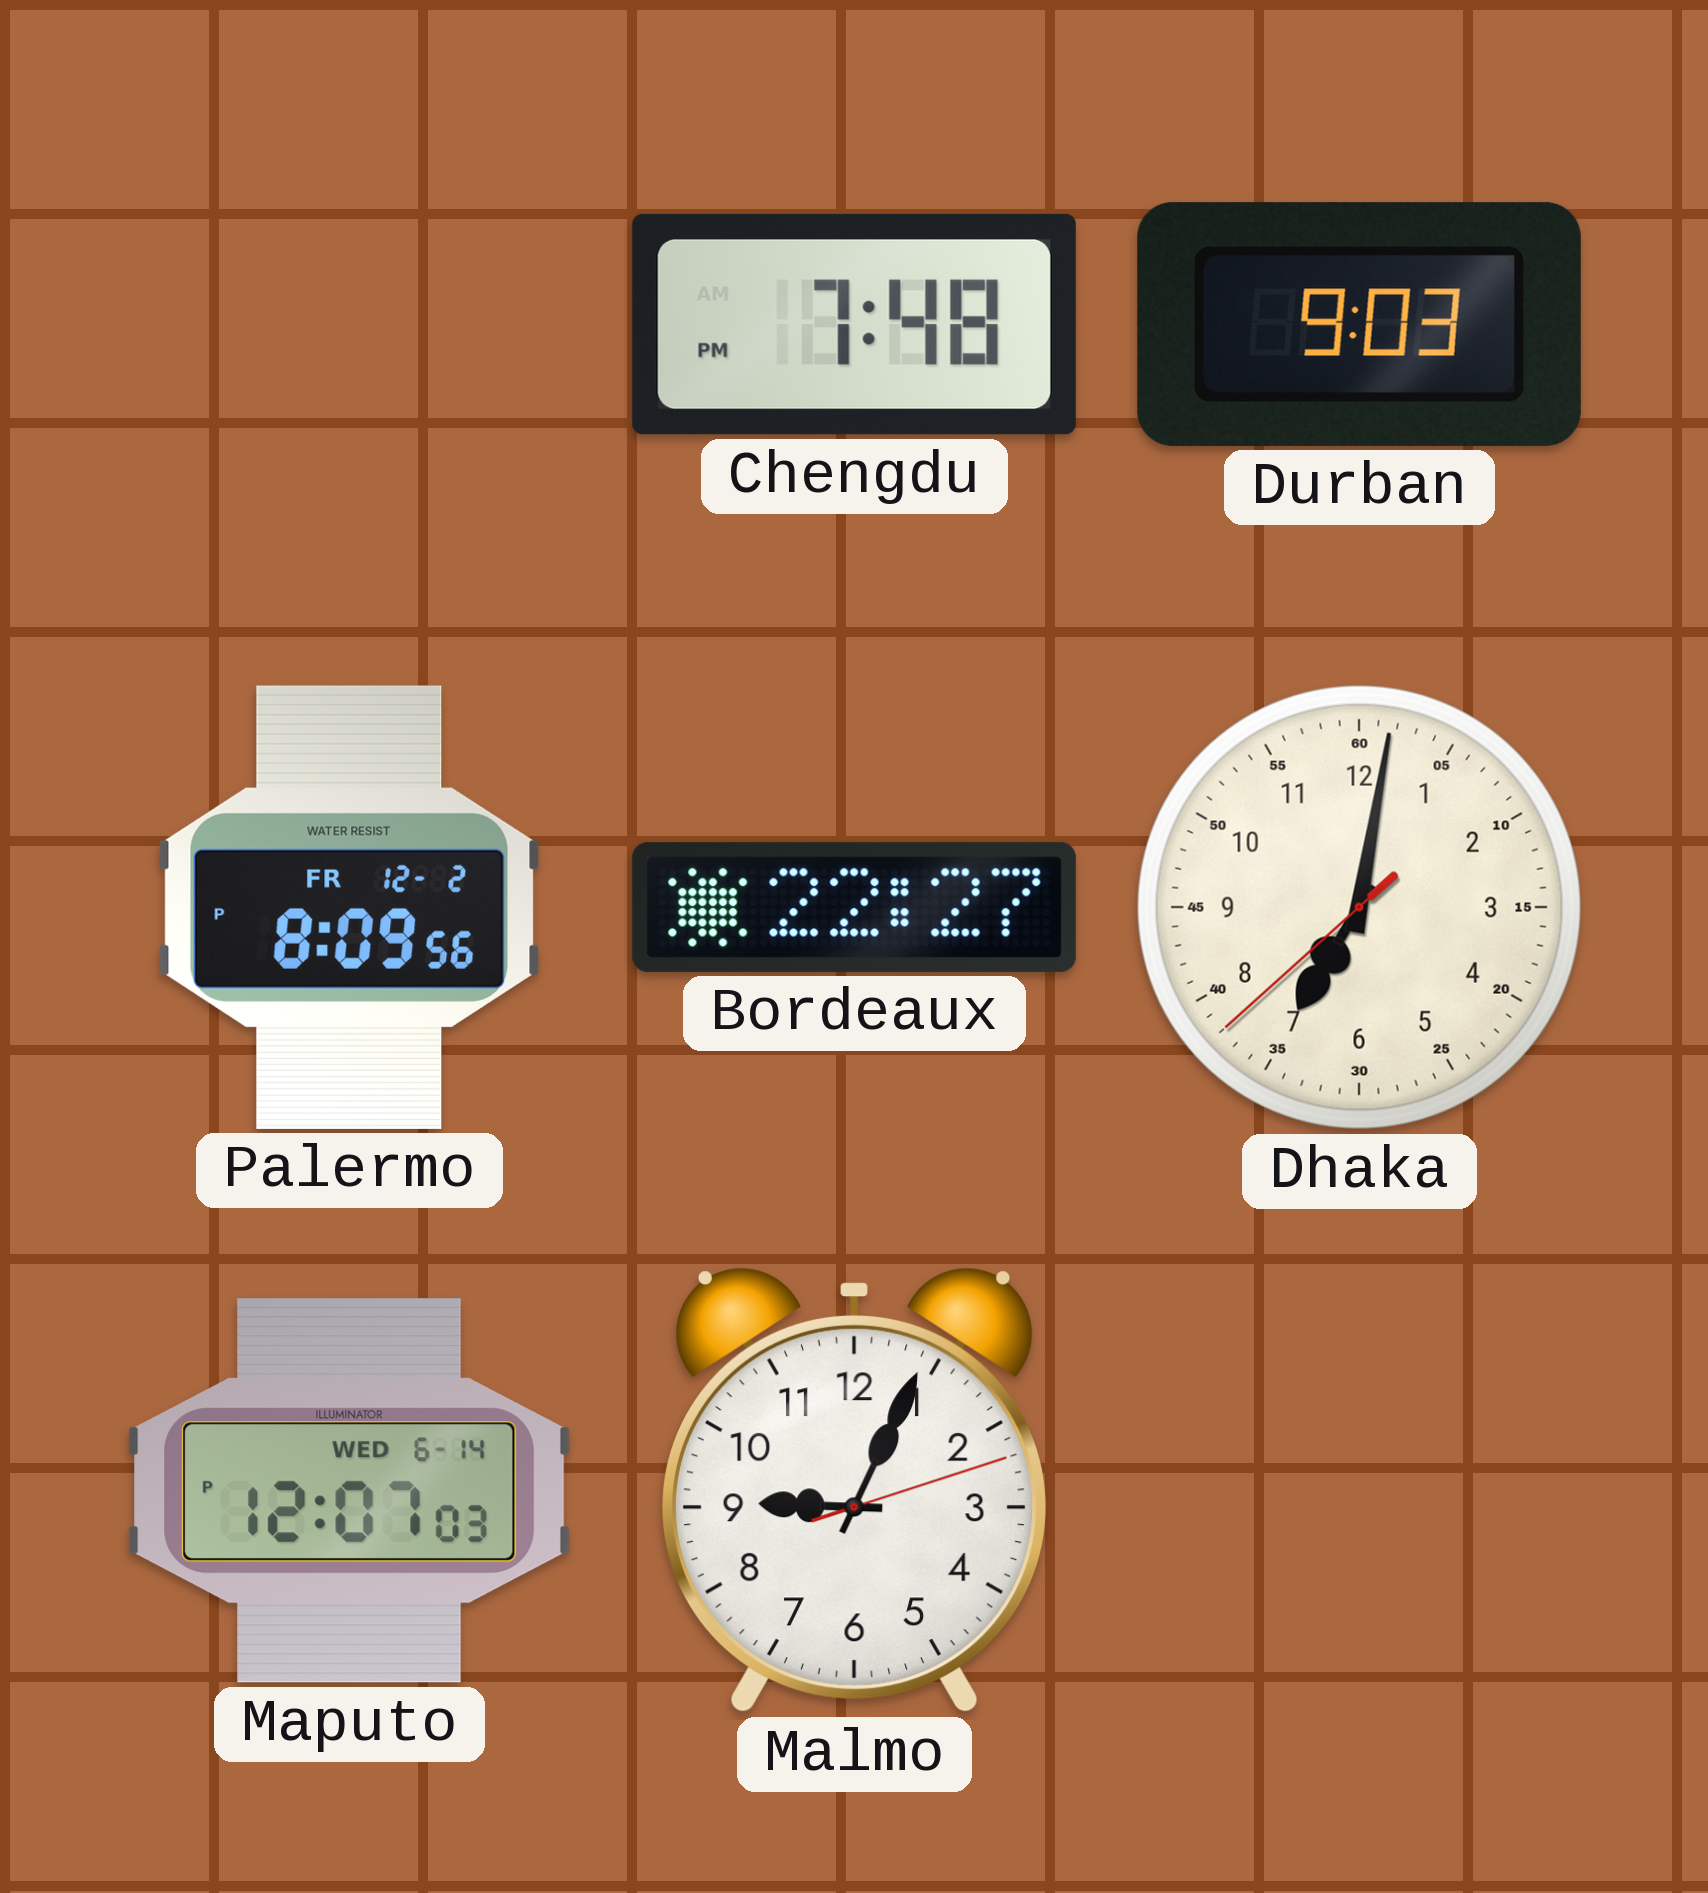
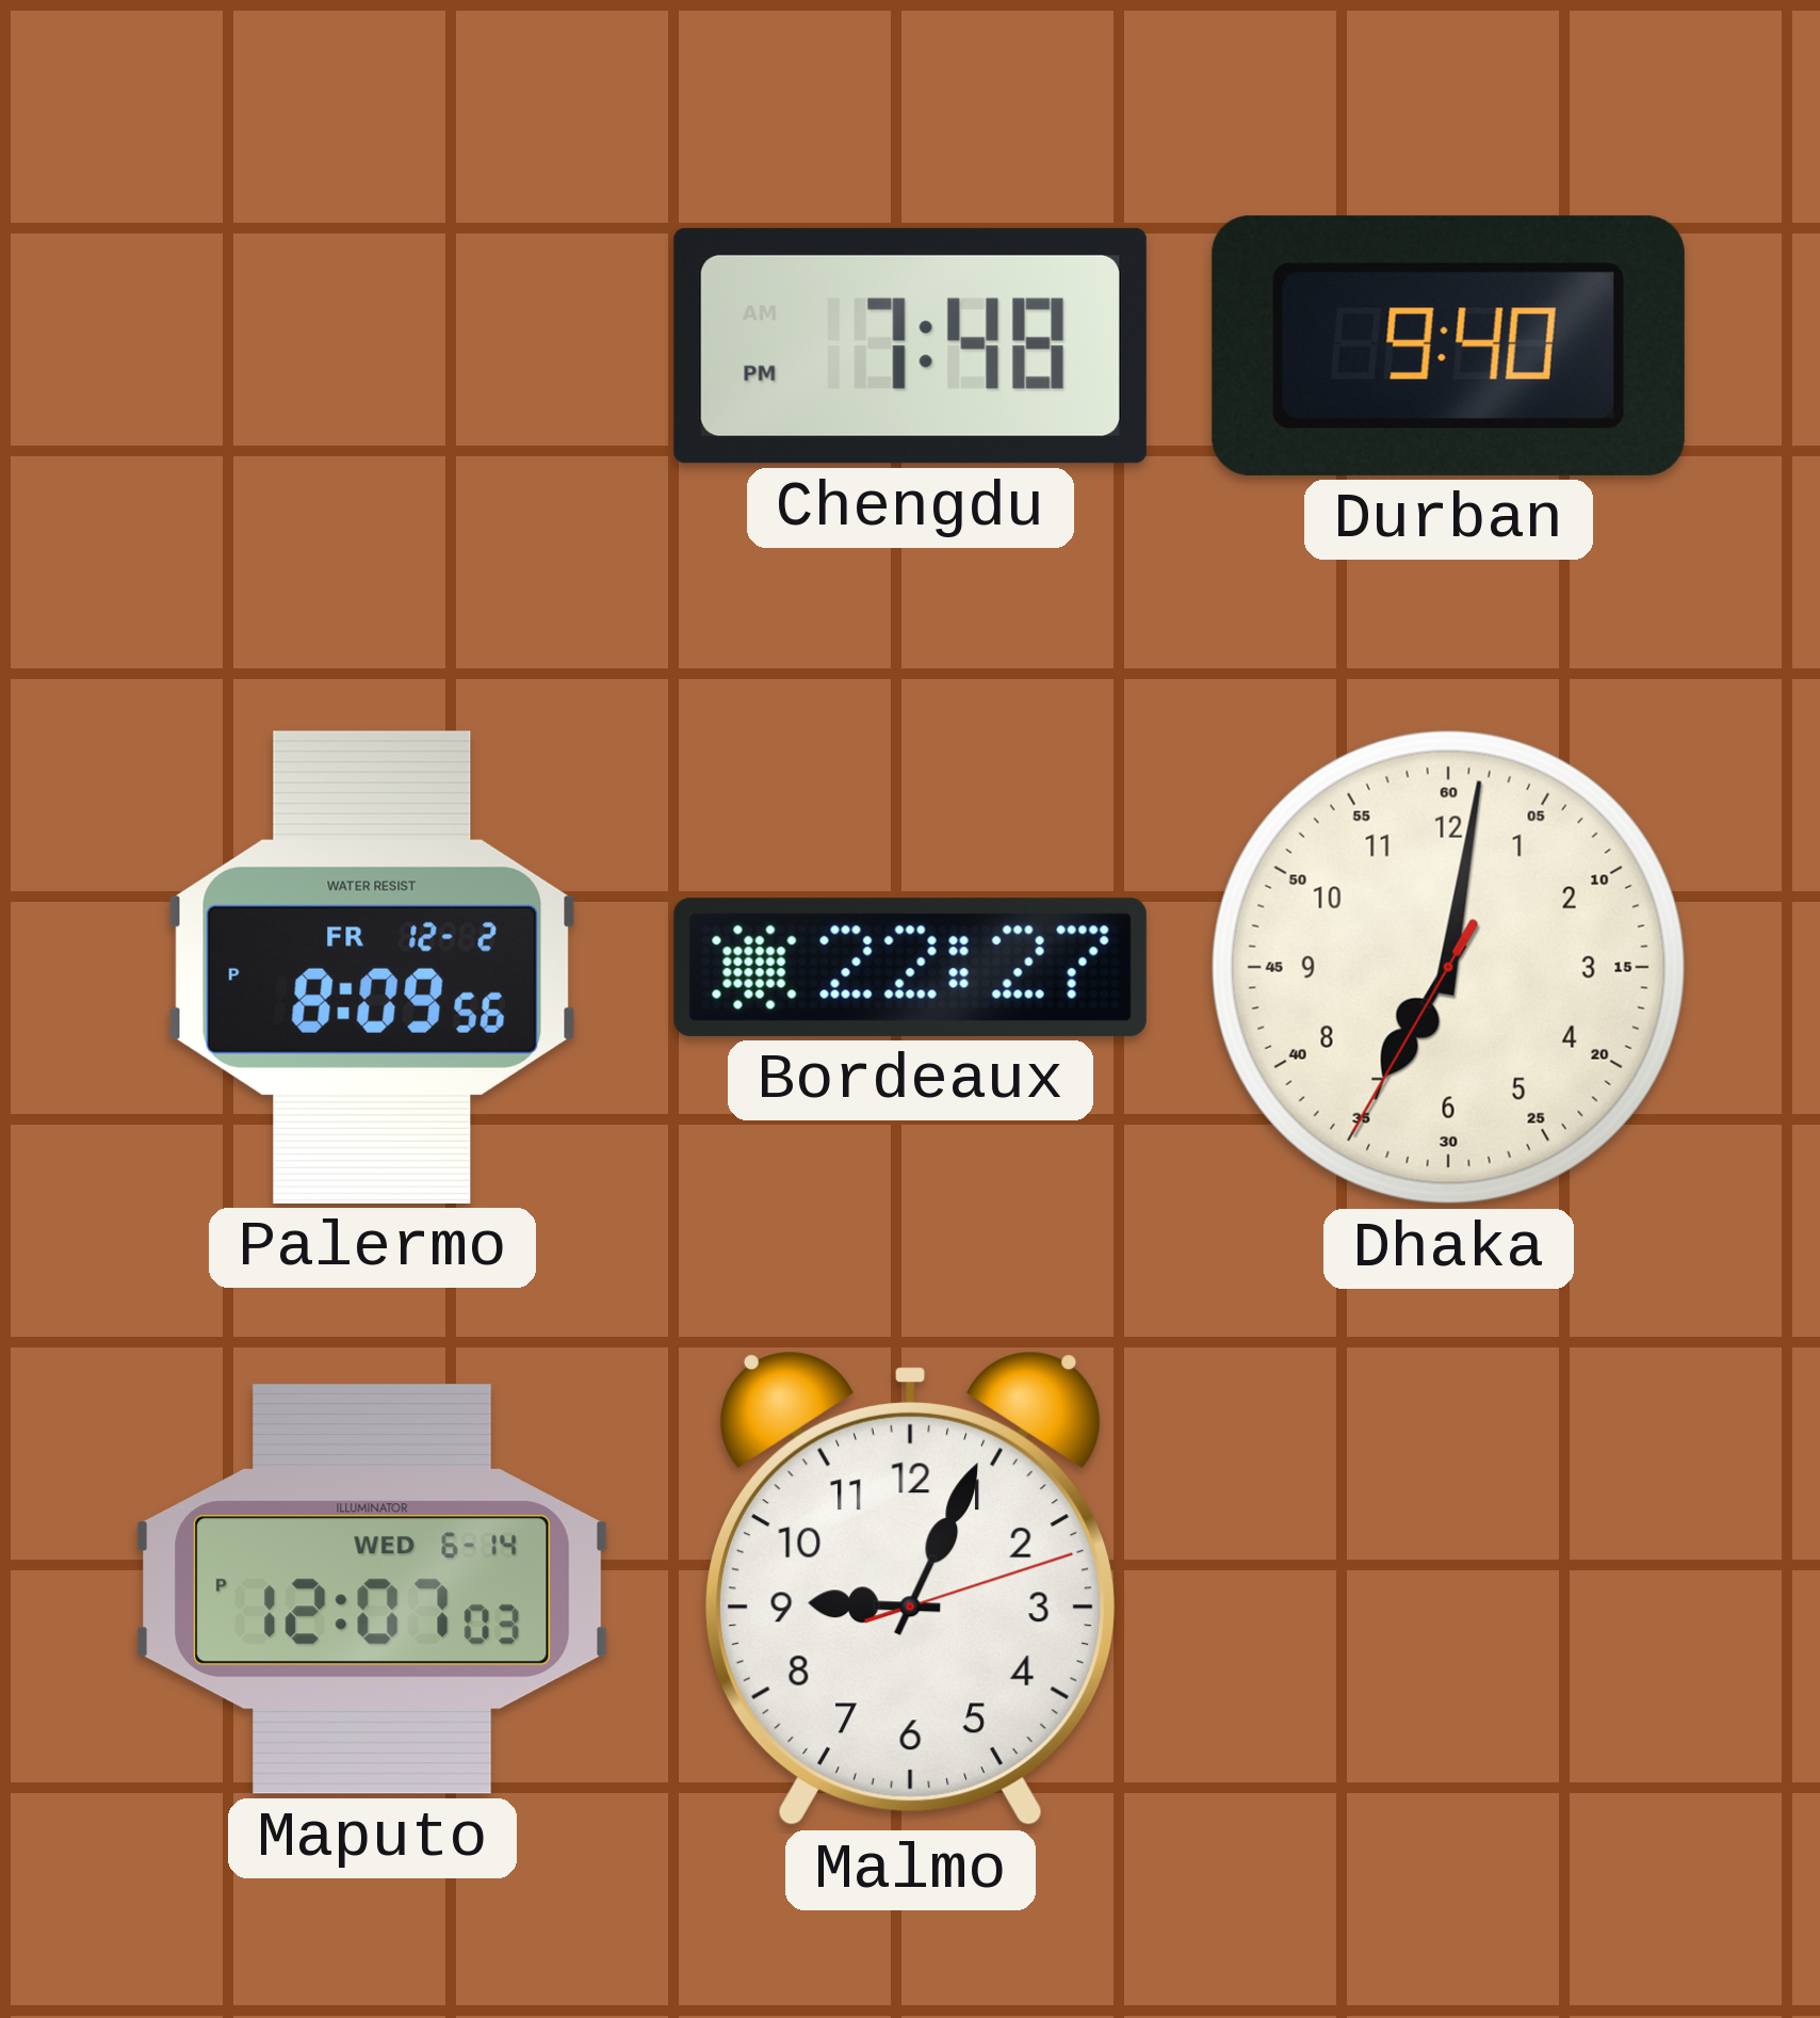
Durban: 9:03 -> 9:40
Dhaka: 7:01:38 -> 7:01:35
